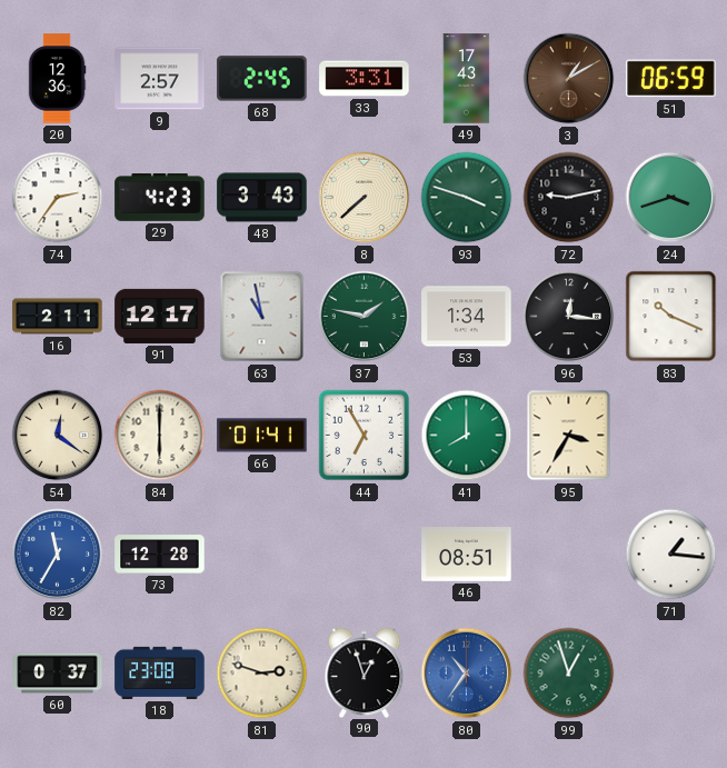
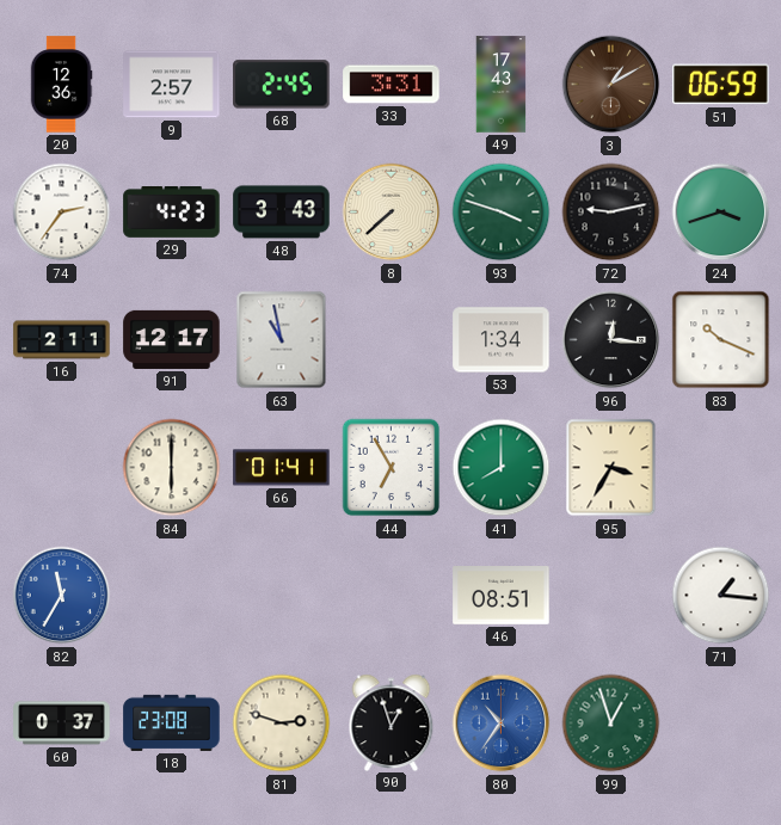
37: 1:47 -> none
54: 12:21 -> none
73: 12:28 -> none
